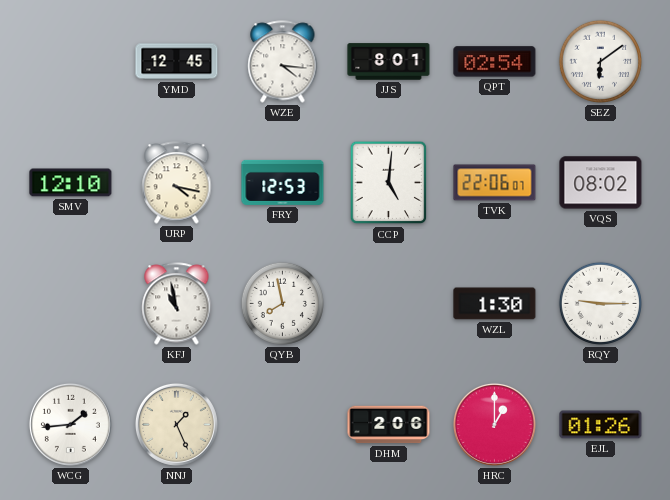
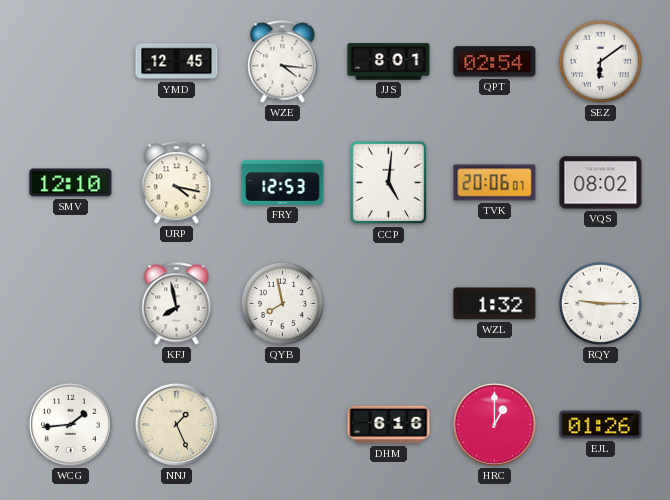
TVK: 22:06 -> 20:06
KFJ: 10:58 -> 7:58
WZL: 1:30 -> 1:32
DHM: 2:06 -> 6:16
